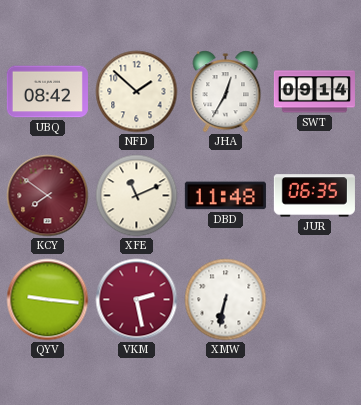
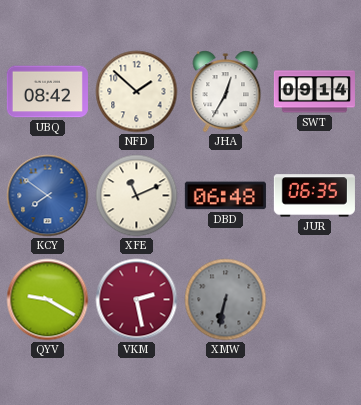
KCY dial: burgundy -> blue
DBD: 11:48 -> 06:48
QYV: 9:16 -> 9:20
XMW dial: white -> grey
